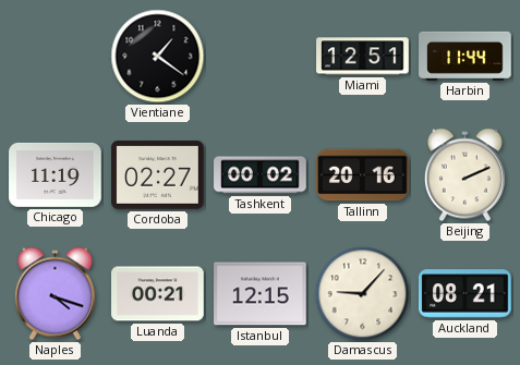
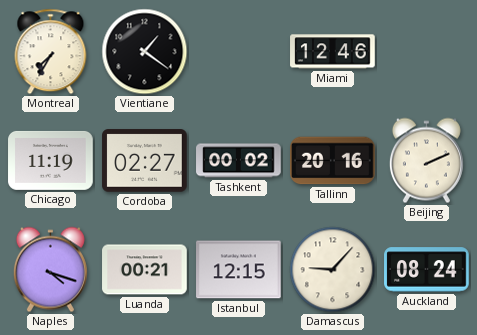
Montreal: none -> 7:35
Miami: 12:51 -> 12:46
Harbin: 11:44 -> none
Auckland: 08:21 -> 08:24
